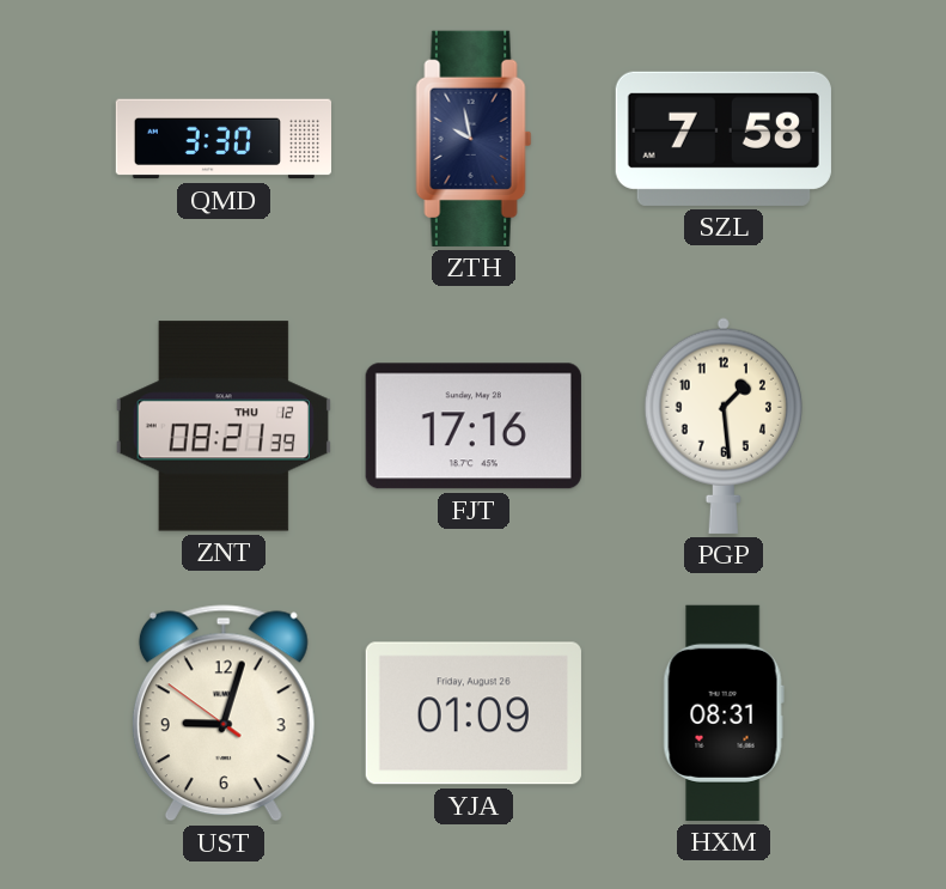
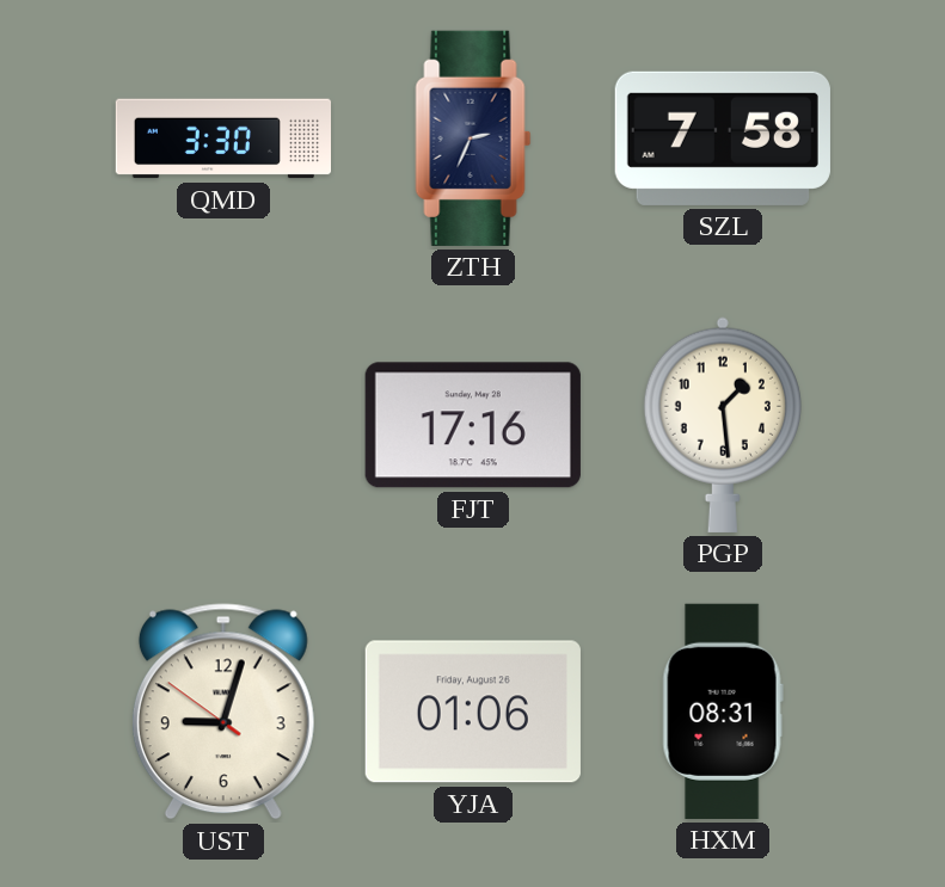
ZTH: 9:58 -> 2:34
ZNT: 08:21 -> none
YJA: 01:09 -> 01:06
